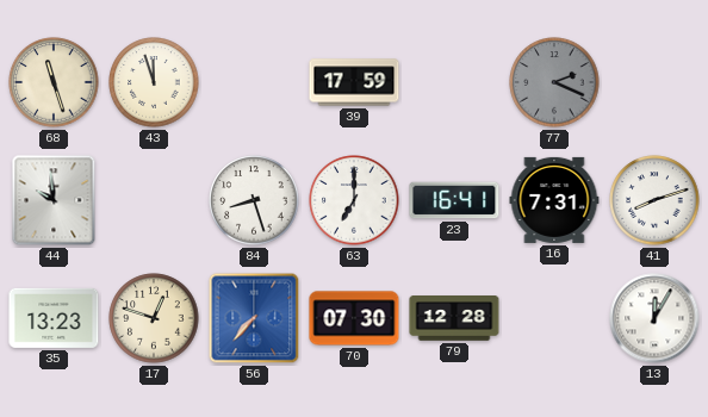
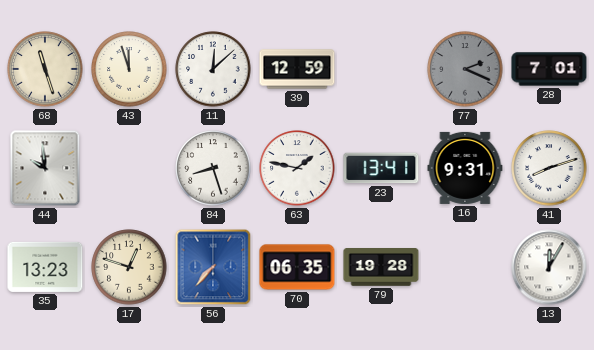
11: none -> 12:08
39: 17:59 -> 12:59
28: none -> 7:01
63: 7:00 -> 1:47
23: 16:41 -> 13:41
16: 7:31 -> 9:31
70: 07:30 -> 06:35
79: 12:28 -> 19:28
